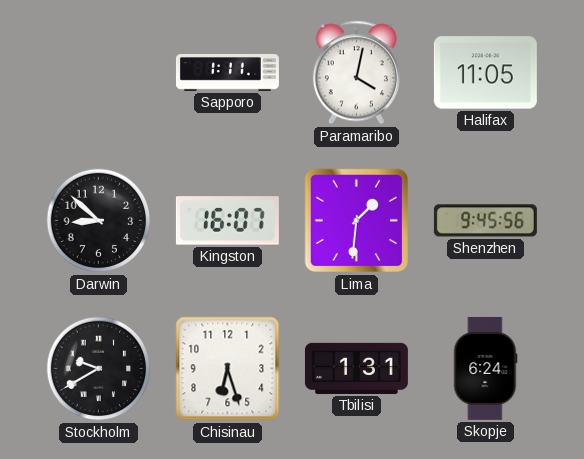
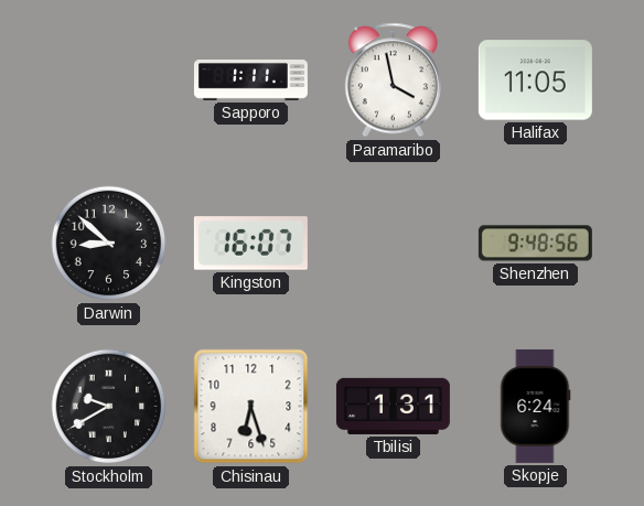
Paramaribo: 4:02 -> 3:58
Lima: 1:31 -> none
Shenzhen: 9:45 -> 9:48
